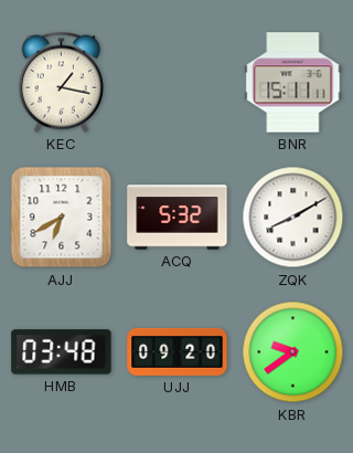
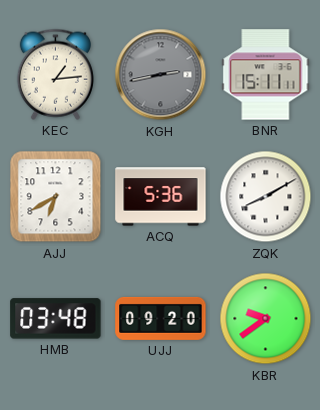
KEC: 1:17 -> 1:14
KGH: none -> 2:43
ACQ: 5:32 -> 5:36
